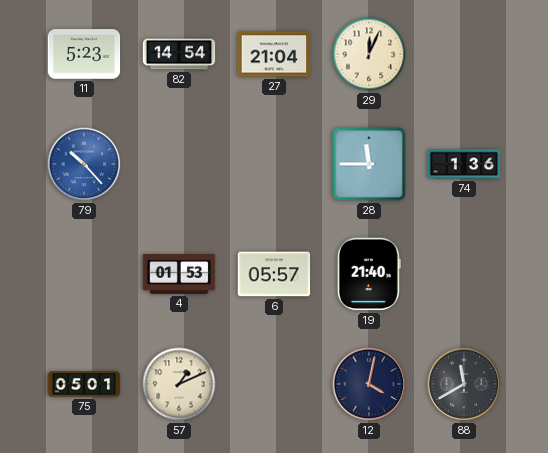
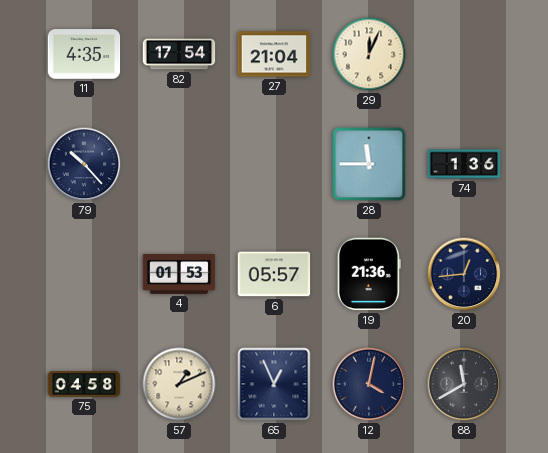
11: 5:23 -> 4:35
82: 14:54 -> 17:54
79 dial: blue -> navy
19: 21:40 -> 21:36
20: none -> 12:44
75: 05:01 -> 04:58
65: none -> 12:56
